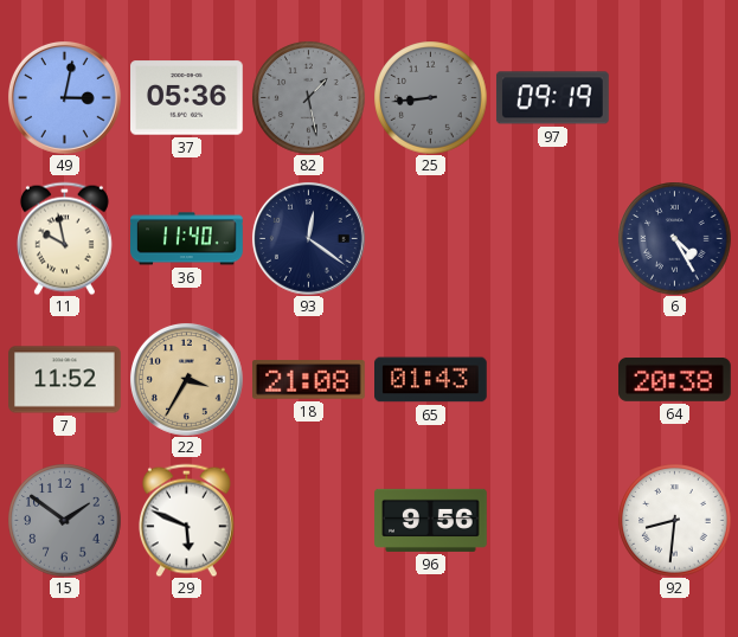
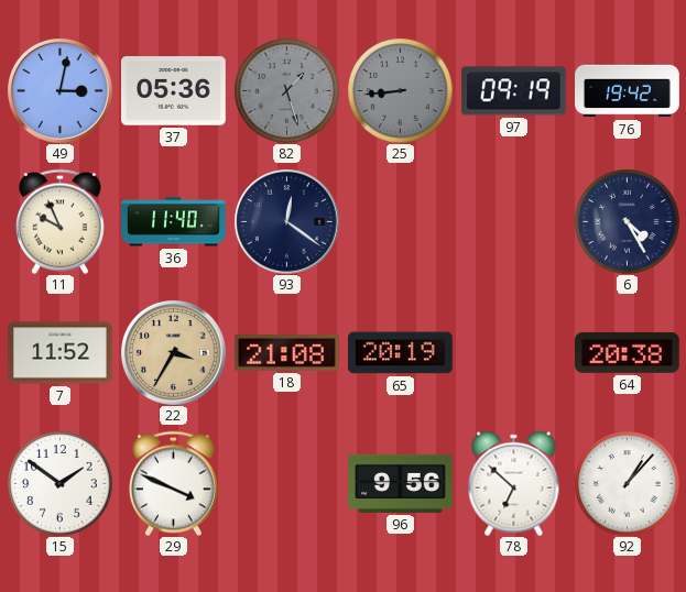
82: 1:28 -> 1:27
76: none -> 19:42
11: 9:58 -> 9:56
65: 01:43 -> 20:19
15 dial: grey -> white
29: 5:49 -> 3:49
78: none -> 6:52
92: 8:31 -> 1:07
